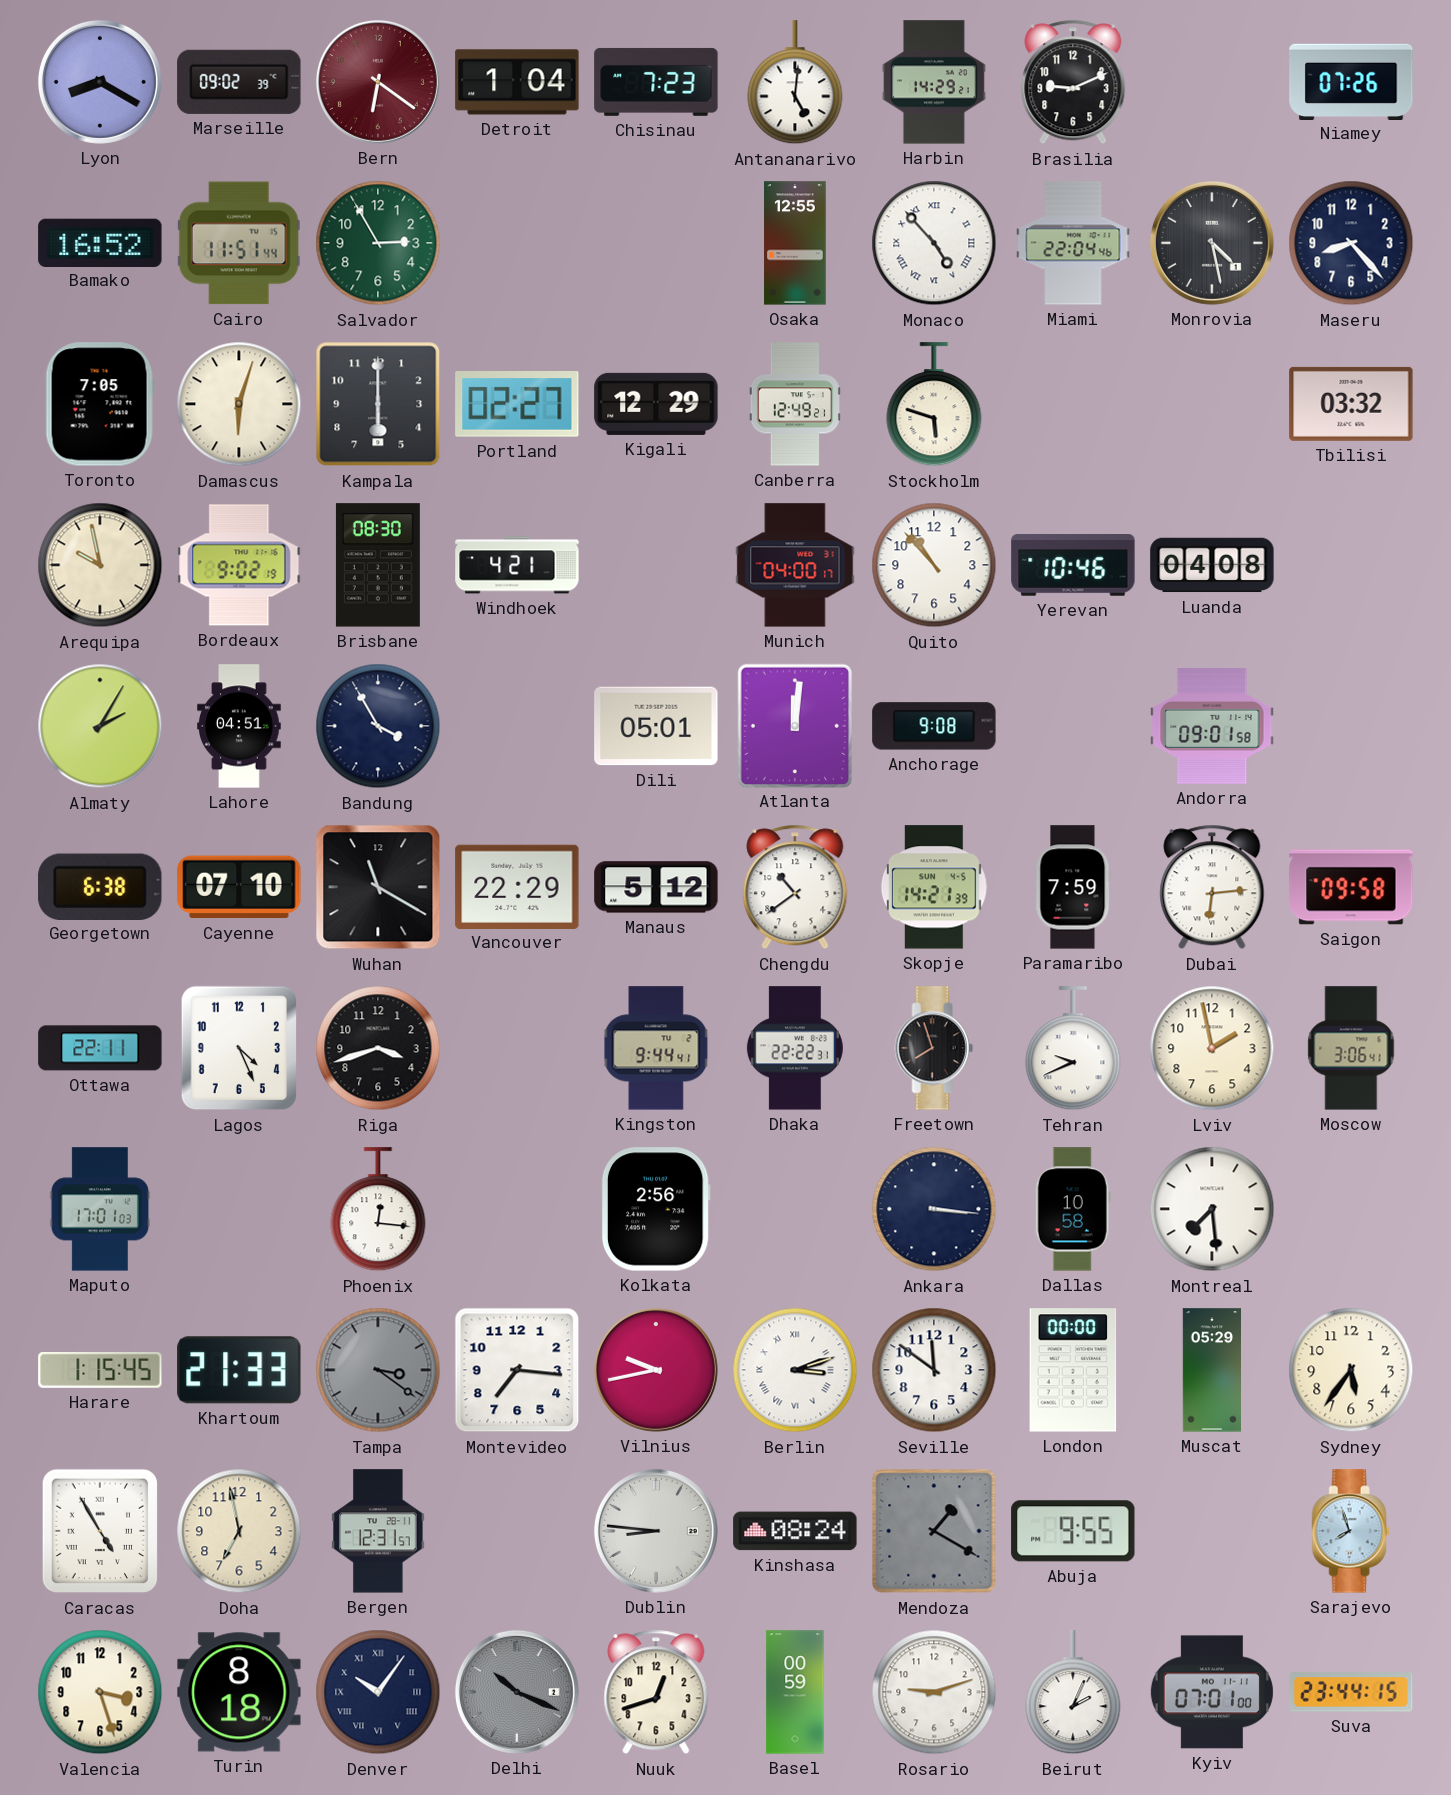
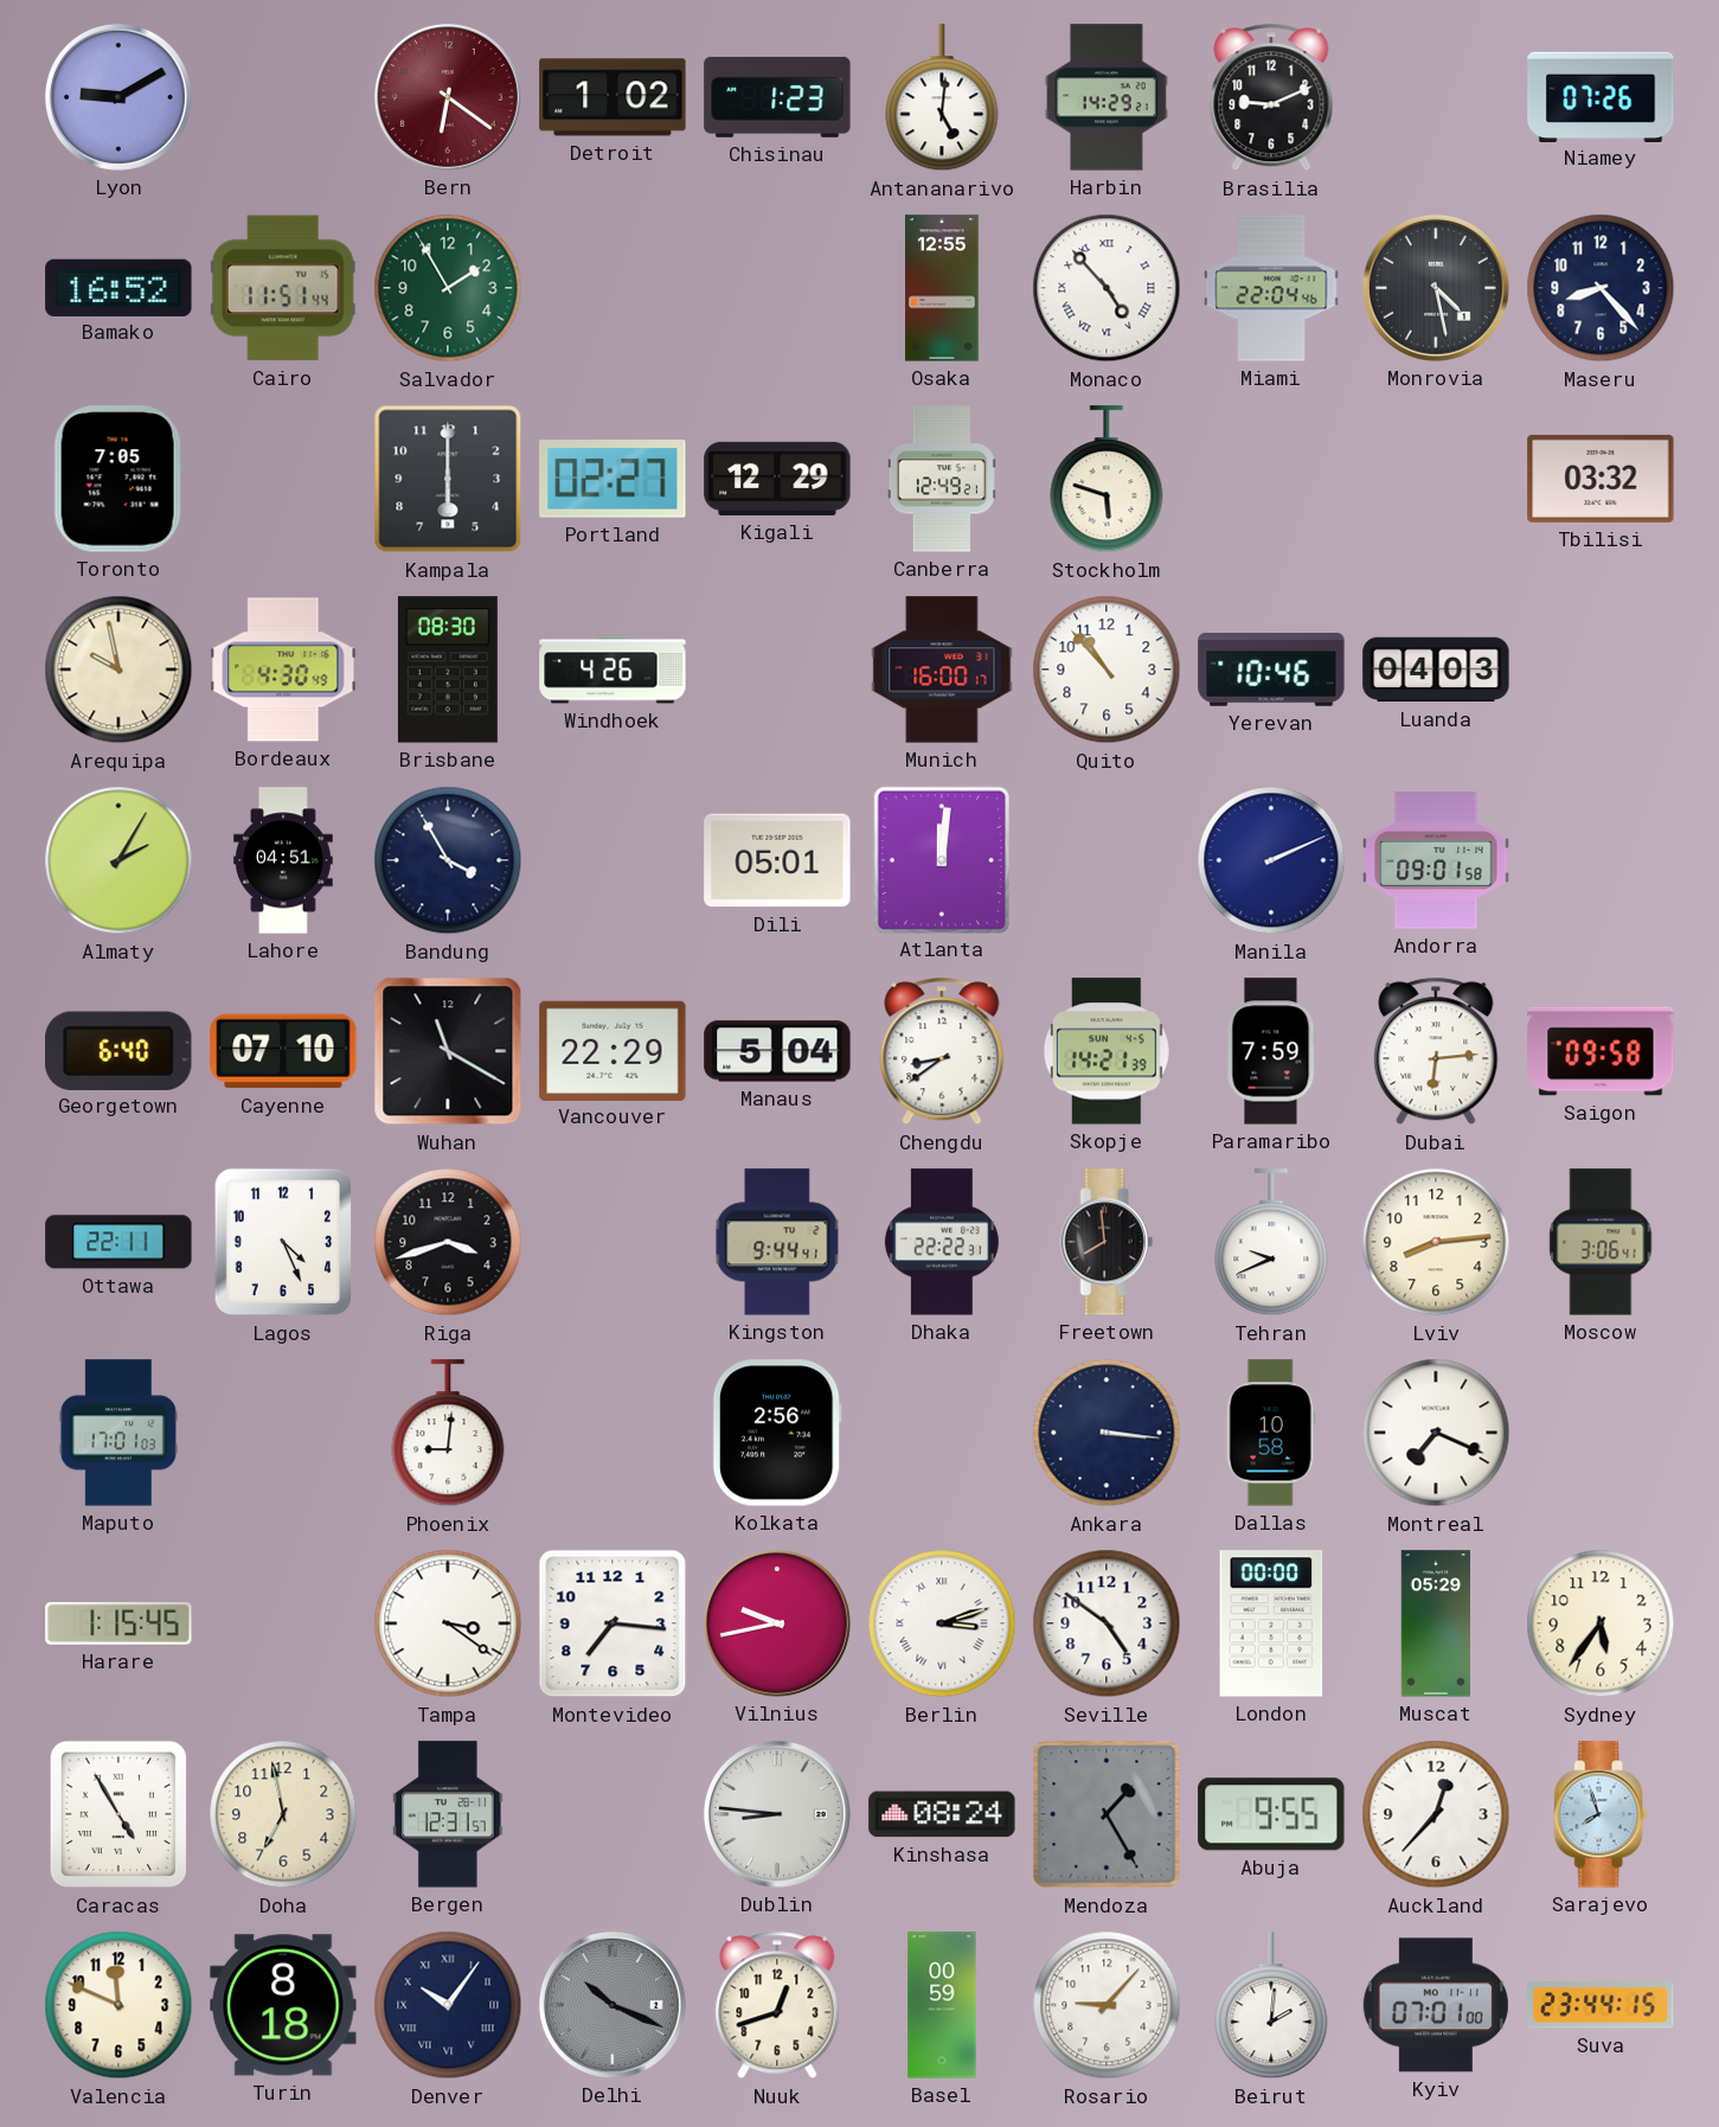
Lyon: 8:20 -> 9:10
Marseille: 09:02 -> none
Detroit: 1:04 -> 1:02
Chisinau: 7:23 -> 1:23
Salvador: 2:55 -> 1:55
Damascus: 6:03 -> none
Bordeaux: 9:02 -> 4:30
Windhoek: 4:21 -> 4:26
Munich: 04:00 -> 16:00
Luanda: 04:08 -> 04:03
Anchorage: 9:08 -> none
Manila: none -> 2:11
Georgetown: 6:38 -> 6:40
Manaus: 5:12 -> 5:04
Chengdu: 10:39 -> 8:39
Freetown: 7:57 -> 7:59
Lviv: 1:58 -> 8:14
Phoenix: 12:16 -> 9:01
Montreal: 7:29 -> 7:19
Khartoum: 21:33 -> none
Tampa dial: grey -> white
Seville: 11:51 -> 4:51
Mendoza: 1:20 -> 1:25
Auckland: none -> 12:37
Valencia: 3:27 -> 11:49
Rosario: 9:12 -> 9:07
Beirut: 2:04 -> 2:01
